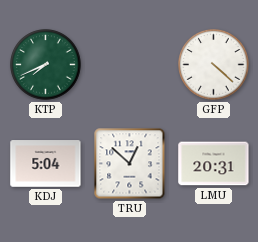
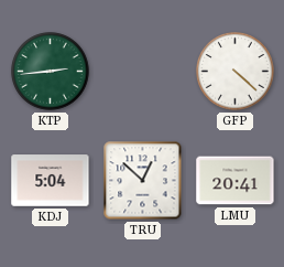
KTP: 7:41 -> 2:44
LMU: 20:31 -> 20:41
